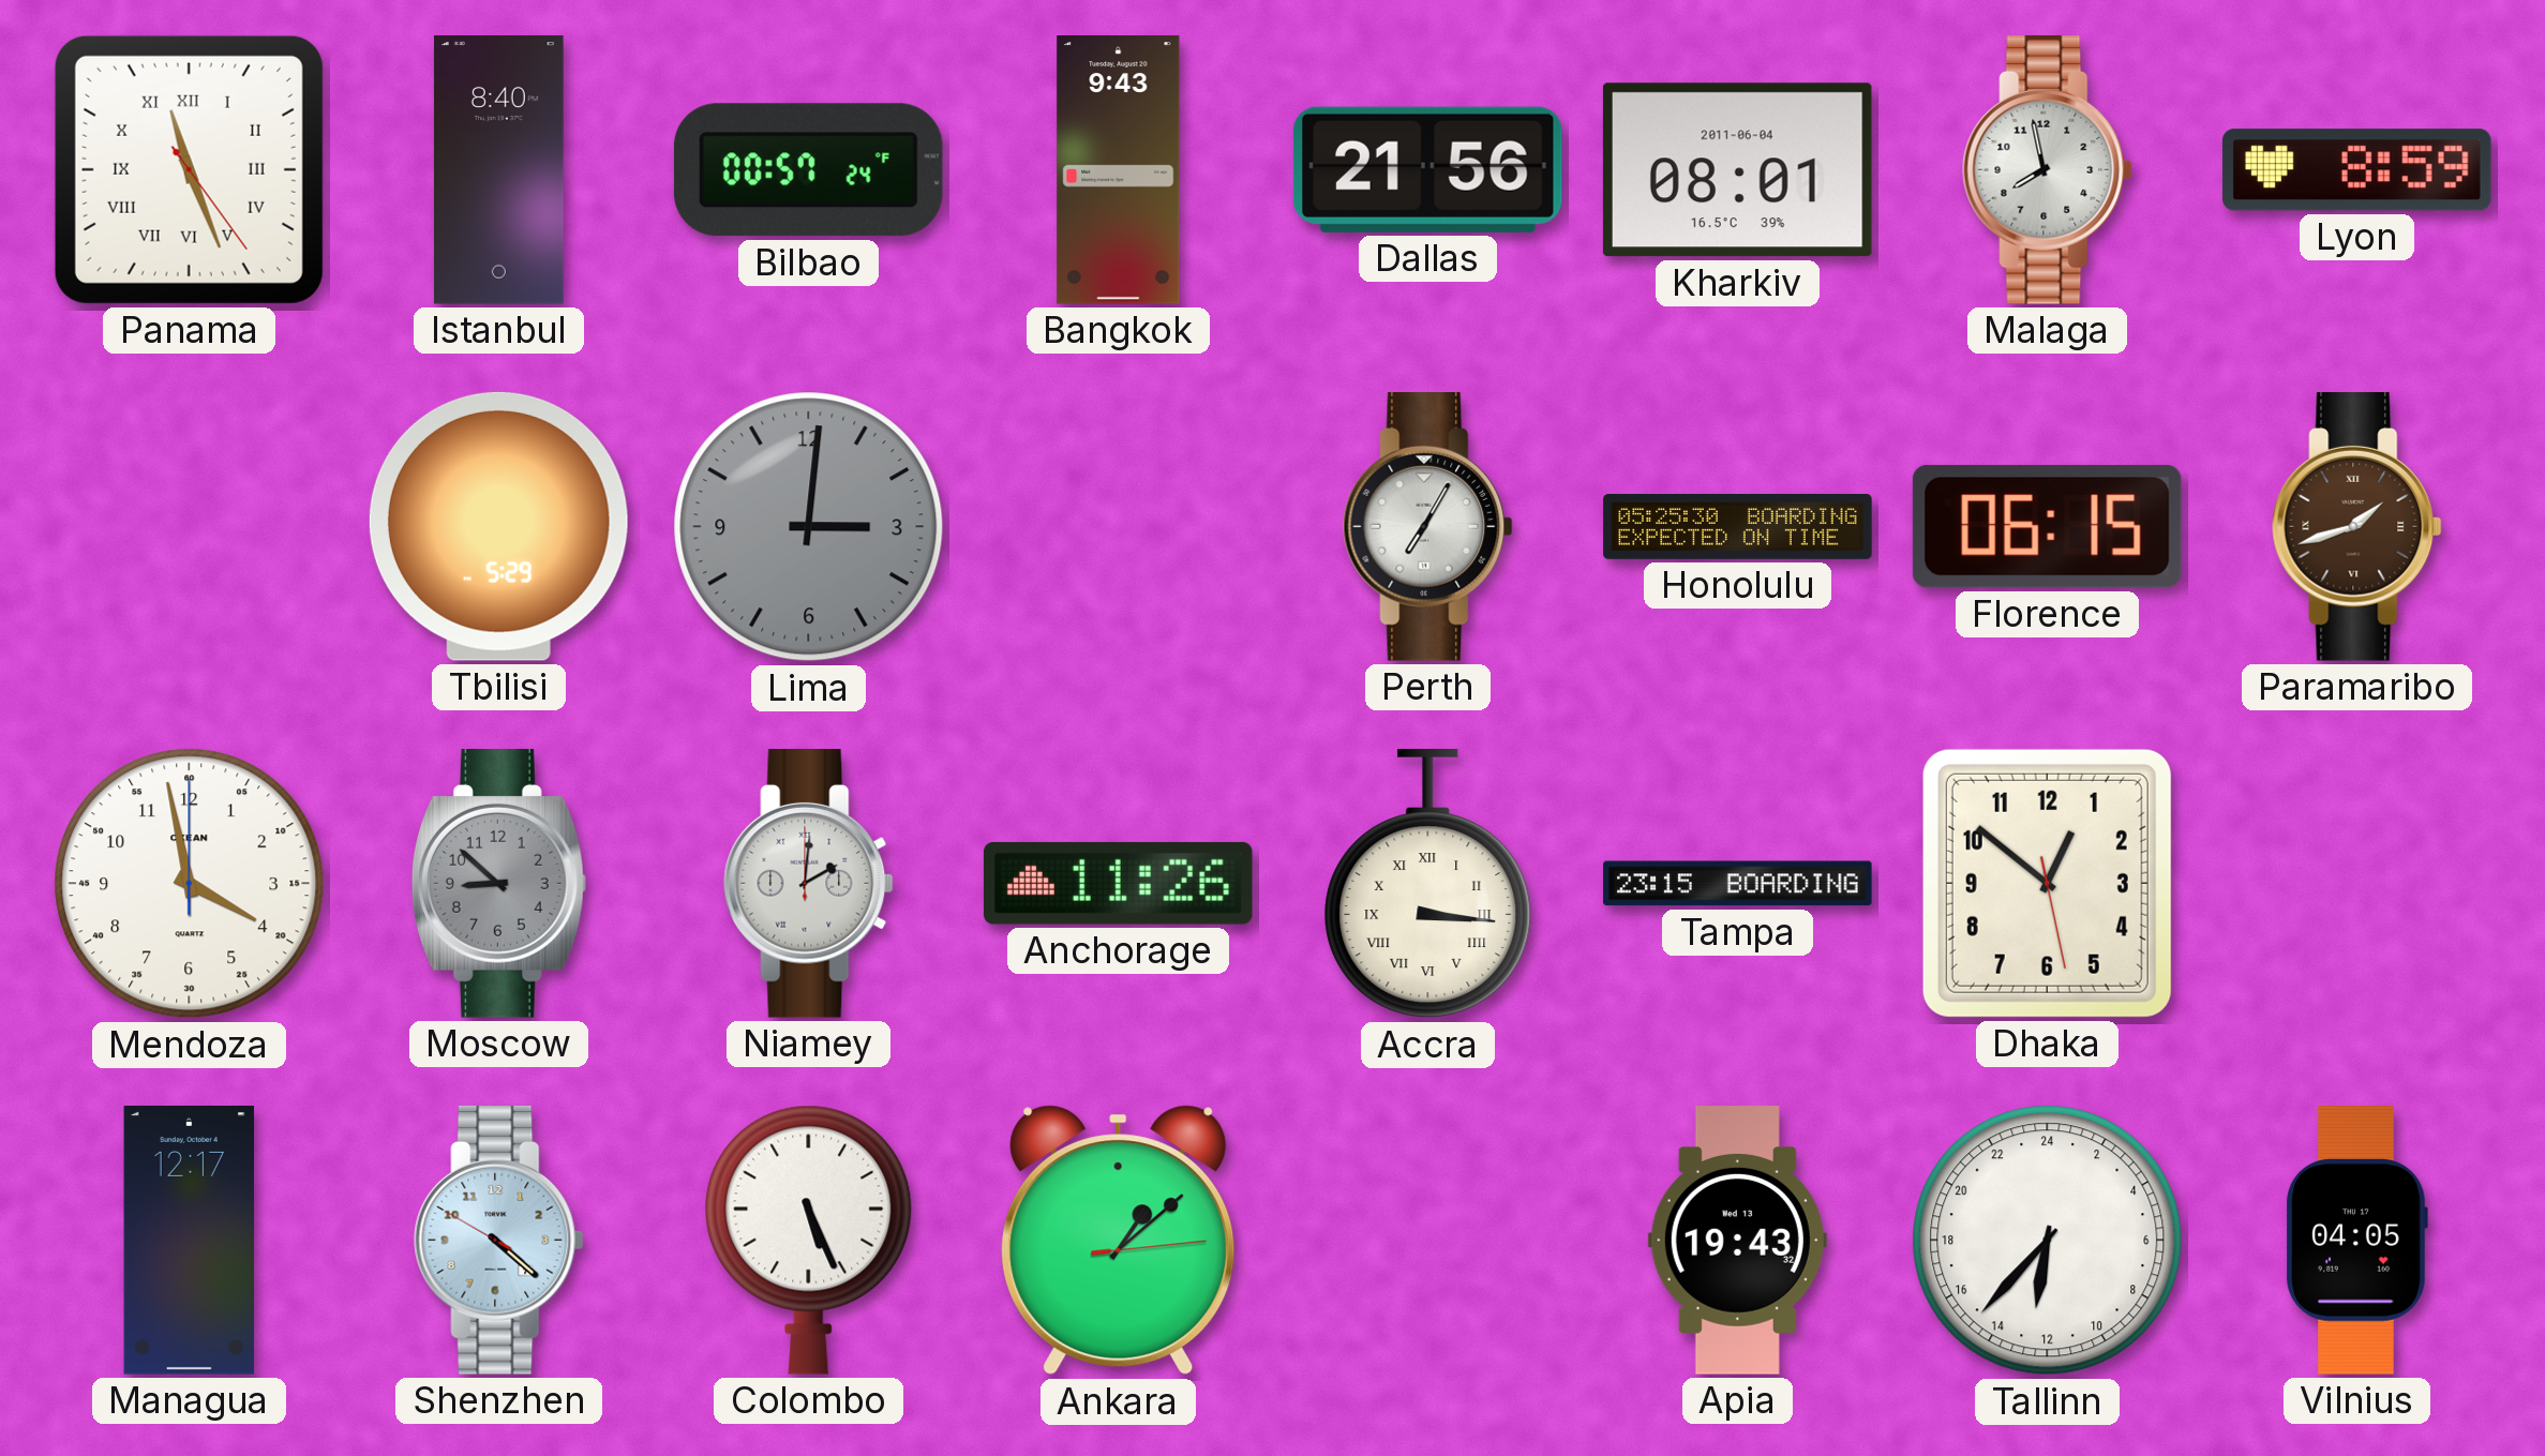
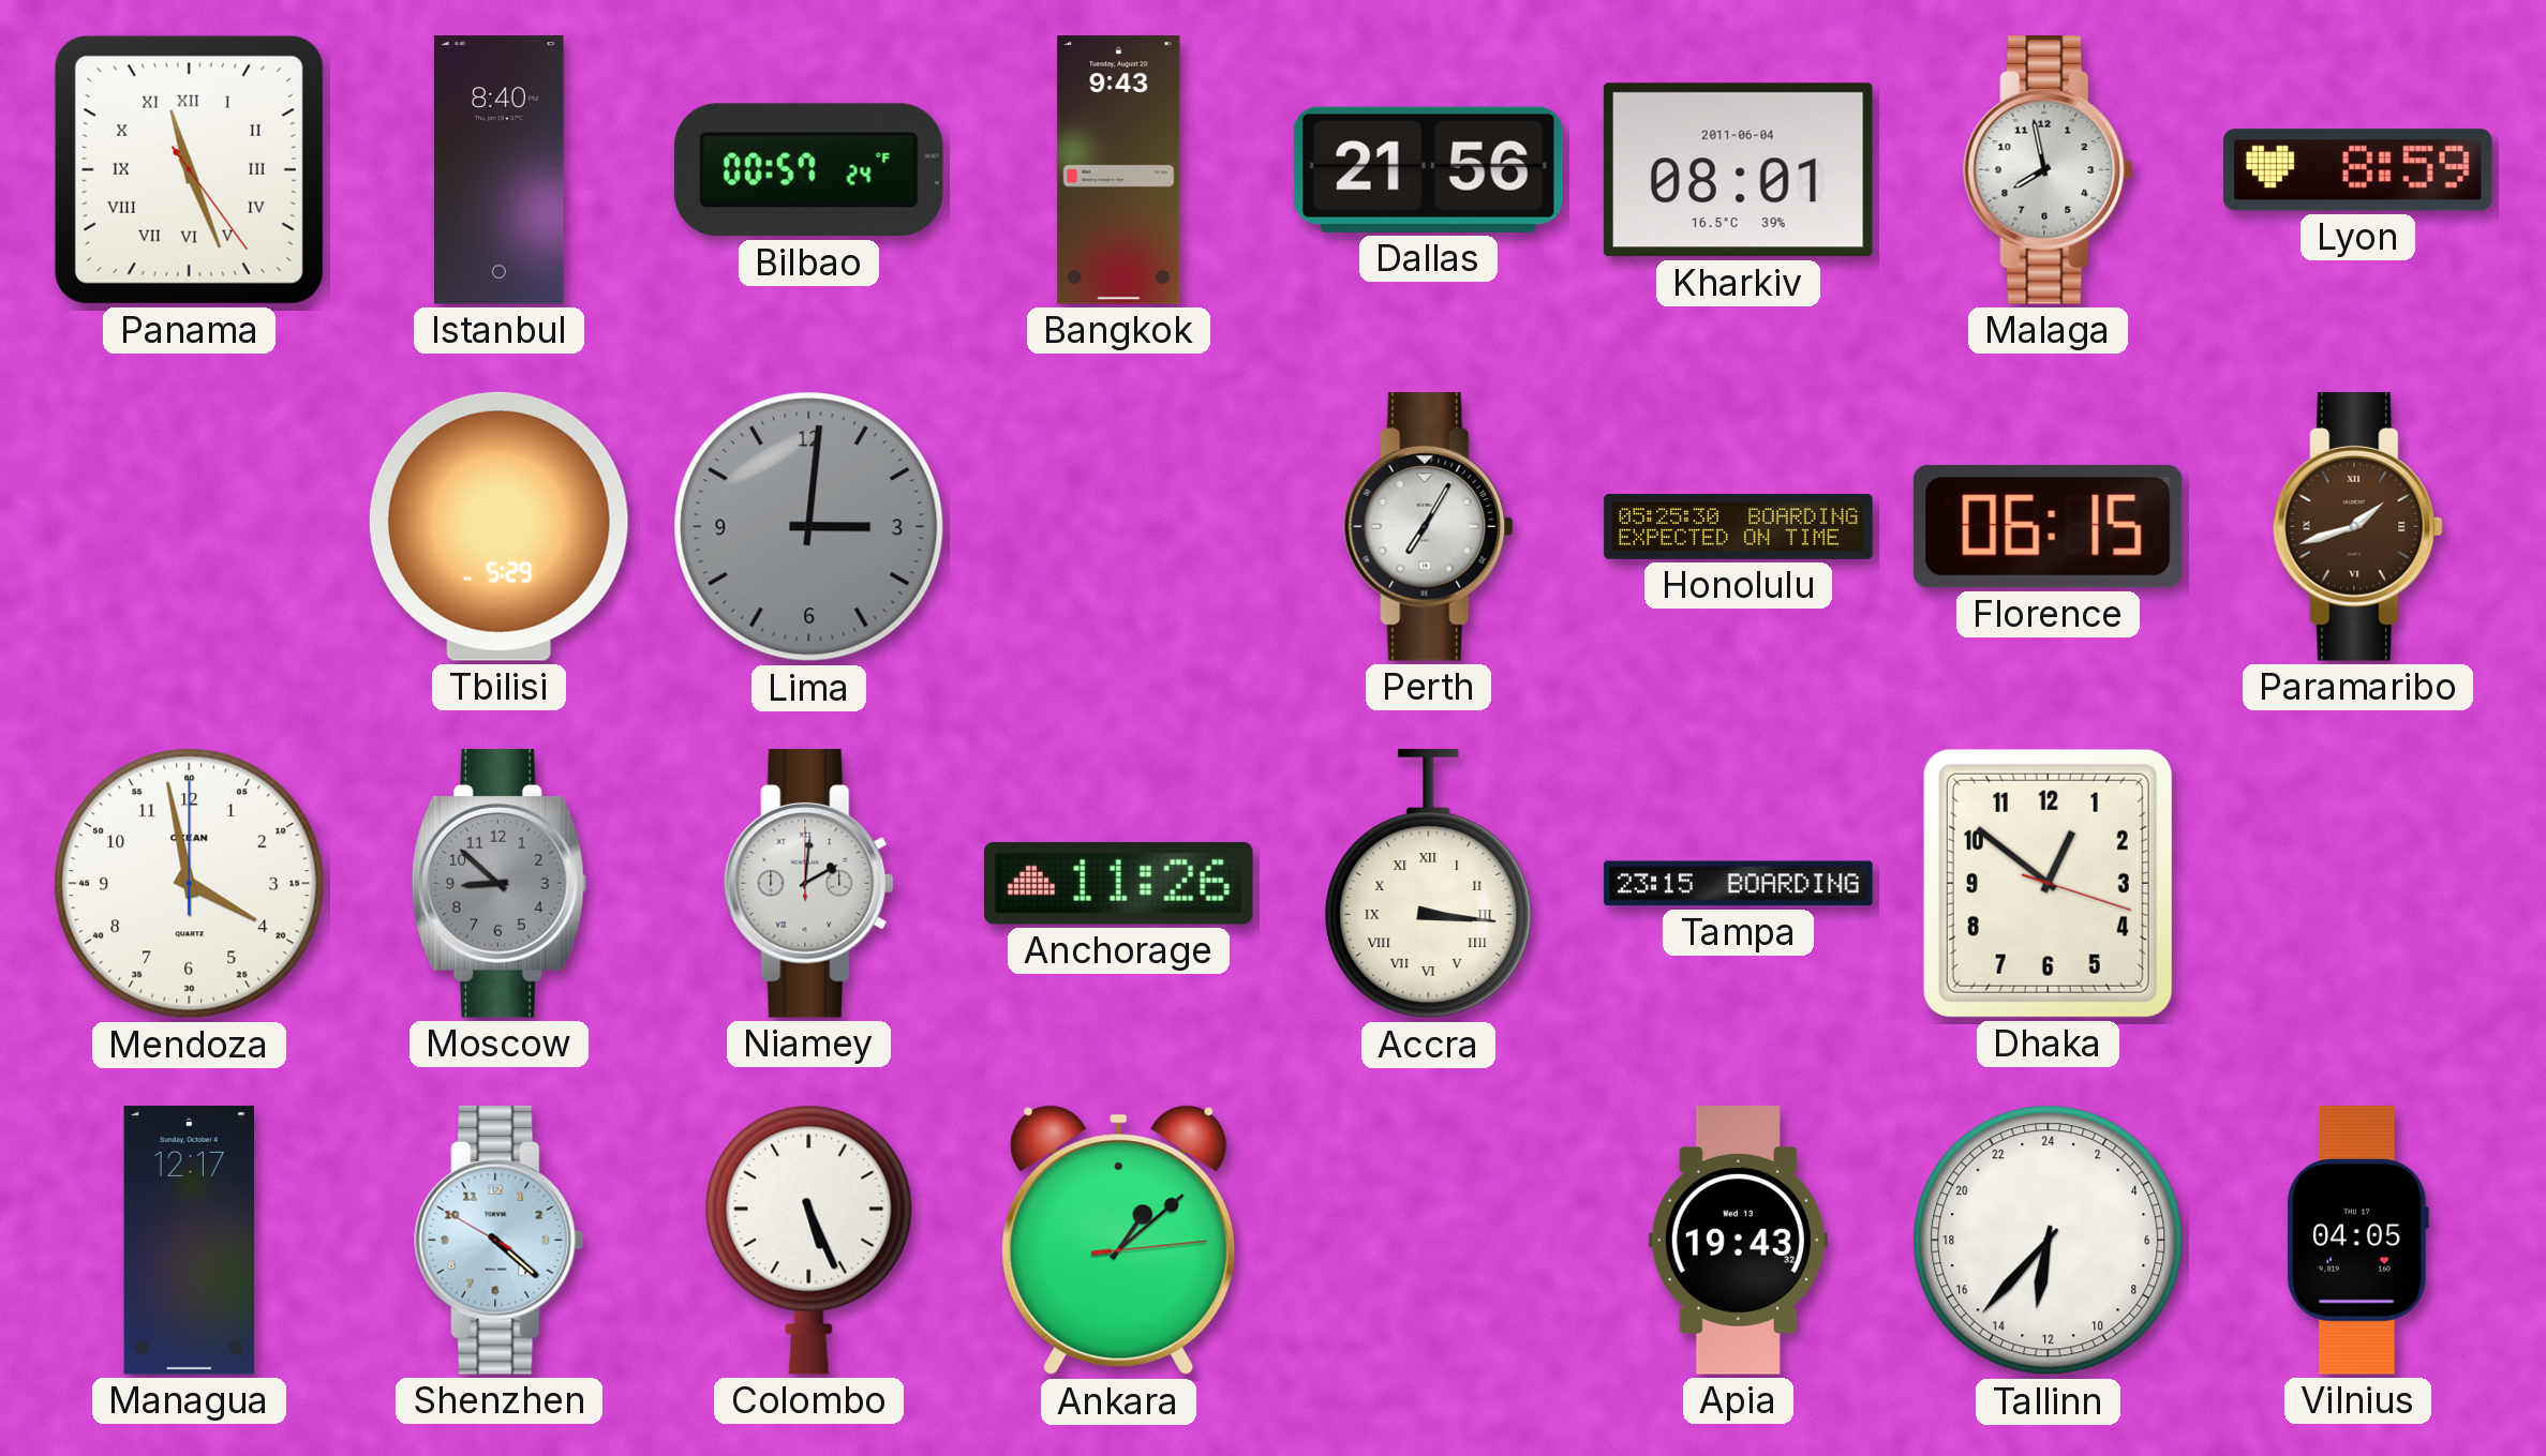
Dhaka: 12:51:28 -> 12:51:18
